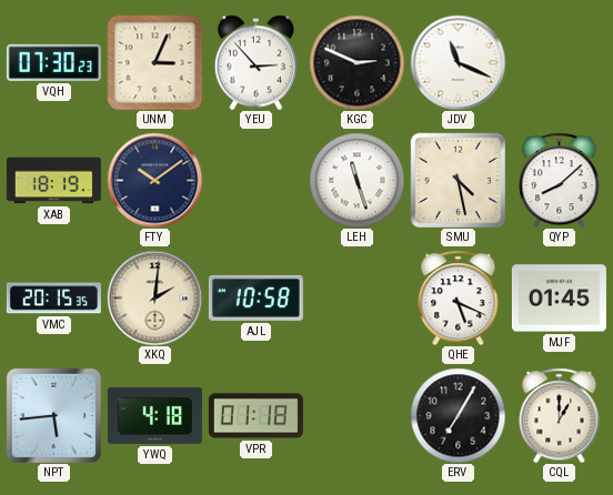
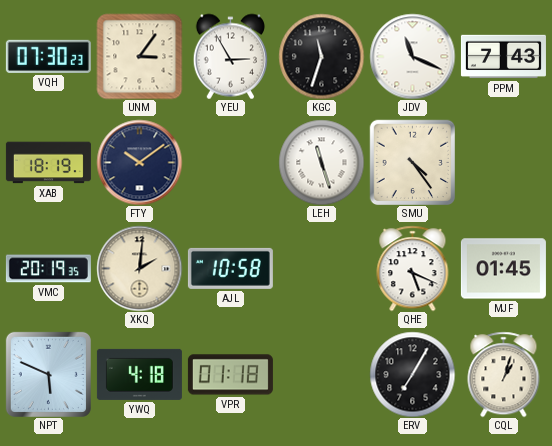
UNM: 3:04 -> 3:06
YEU: 2:53 -> 2:55
KGC: 2:49 -> 11:33
PPM: none -> 7:43
SMU: 4:28 -> 4:24
QYP: 8:08 -> none
VMC: 20:15 -> 20:19
NPT: 5:44 -> 5:49
CQL: 1:00 -> 1:03
